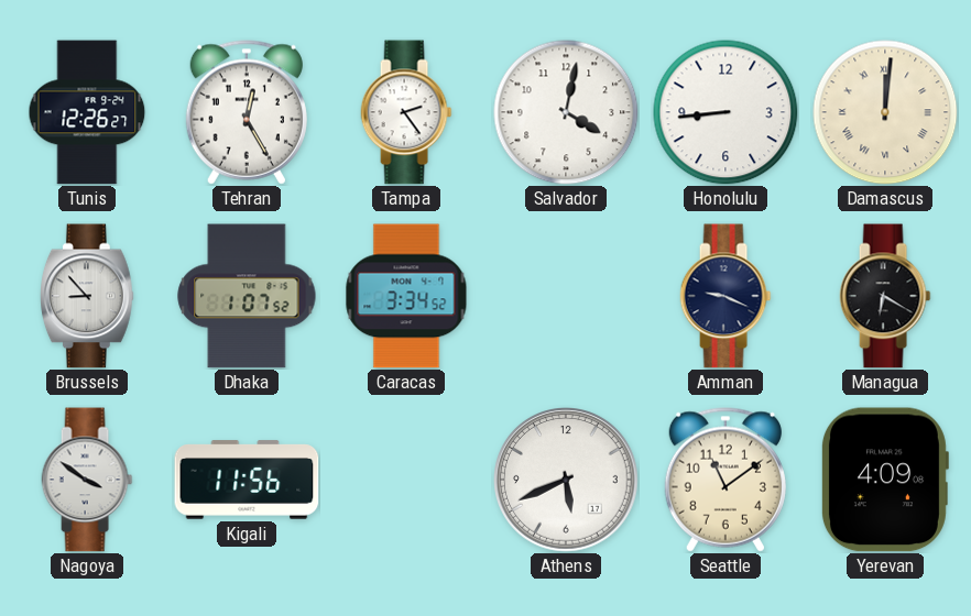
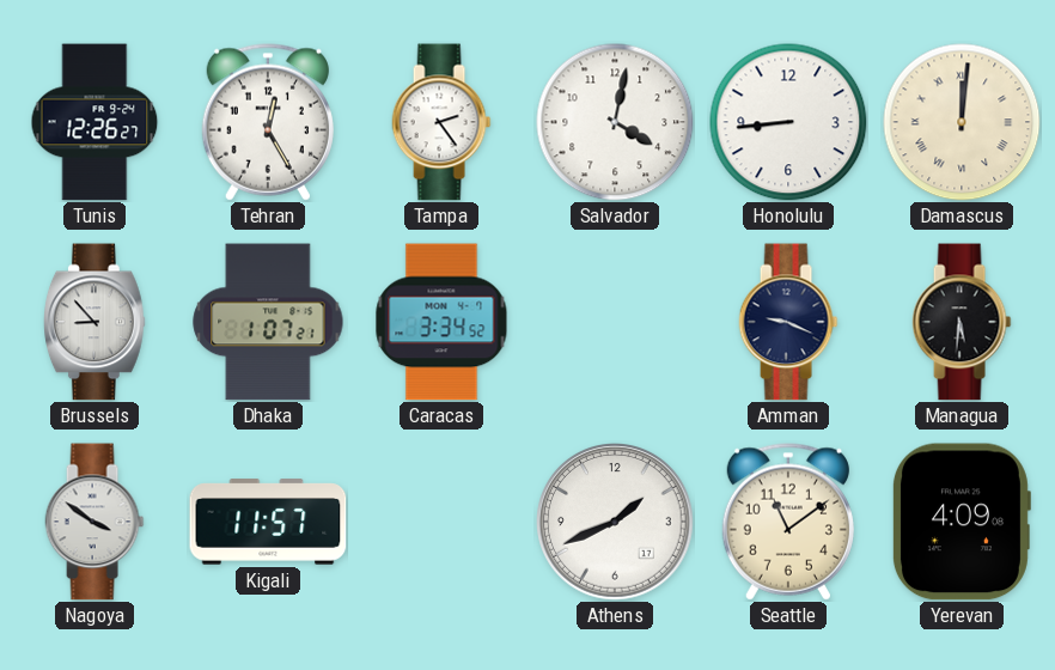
Dhaka: 1:07:52 -> 1:07:21
Managua: 6:20 -> 5:31
Kigali: 11:56 -> 11:57
Athens: 5:41 -> 1:41
